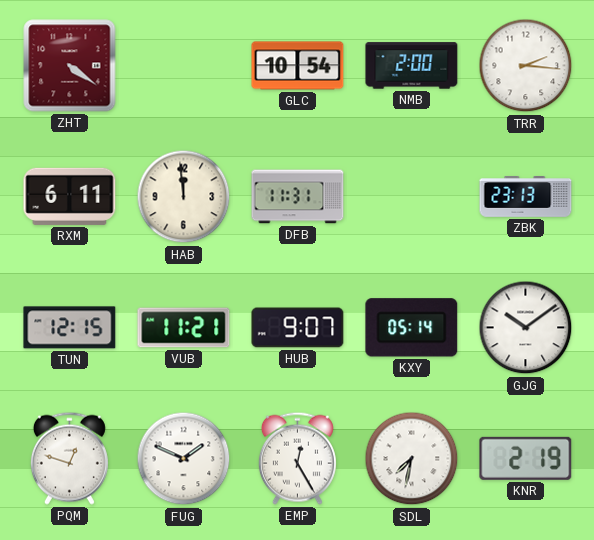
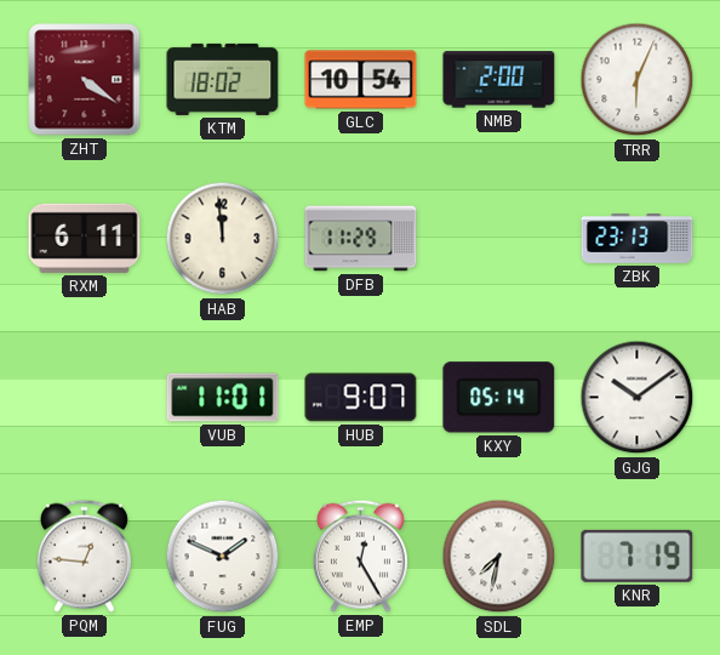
KTM: none -> 18:02
TRR: 2:16 -> 6:04
DFB: 11:31 -> 11:29
TUN: 12:15 -> none
VUB: 11:21 -> 11:01
PQM: 12:48 -> 12:46
KNR: 2:19 -> 7:19
